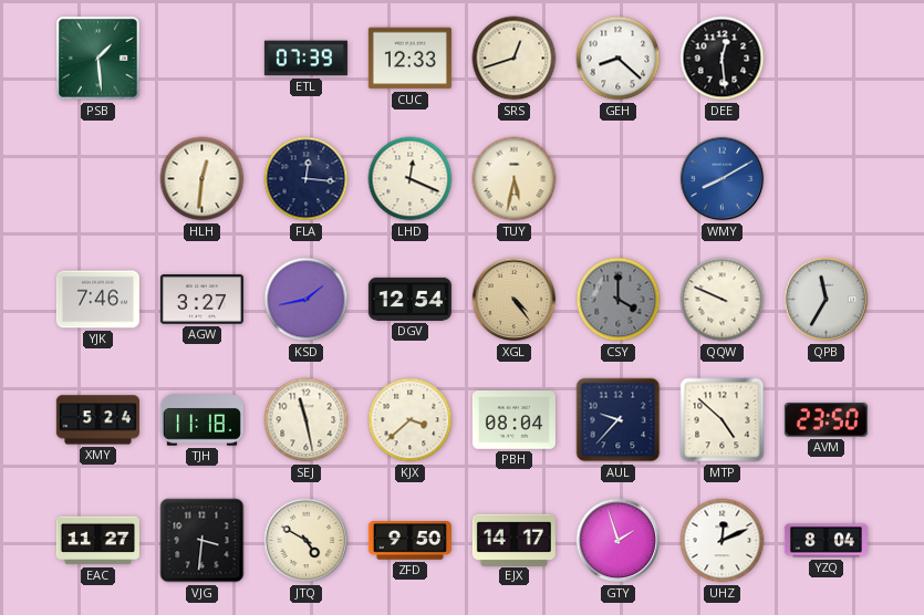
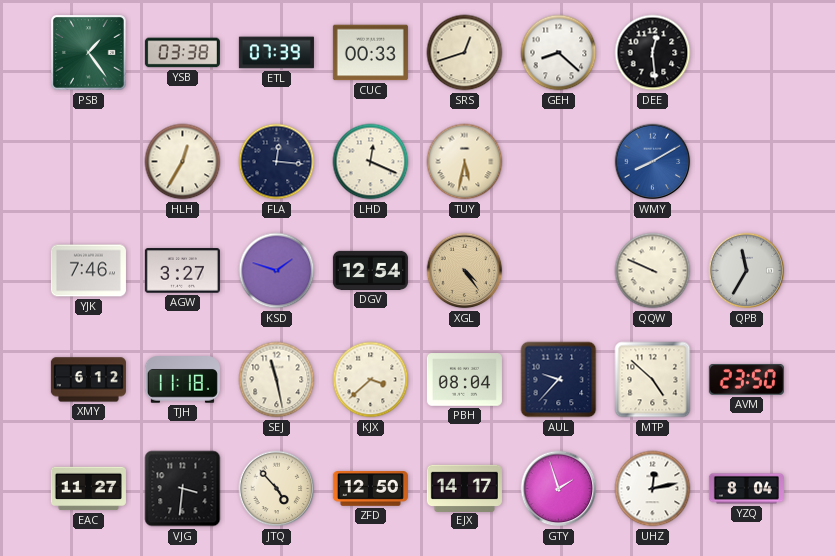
PSB: 1:29 -> 1:24
YSB: none -> 03:38
CUC: 12:33 -> 00:33
HLH: 12:31 -> 12:35
KSD: 1:43 -> 1:48
CSY: 4:00 -> none
XMY: 5:24 -> 6:12
JTQ: 4:50 -> 4:53
ZFD: 9:50 -> 12:50
UHZ: 12:11 -> 12:13
